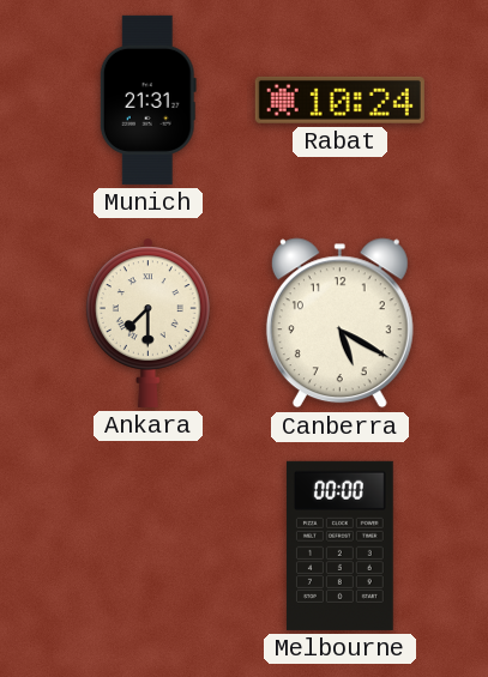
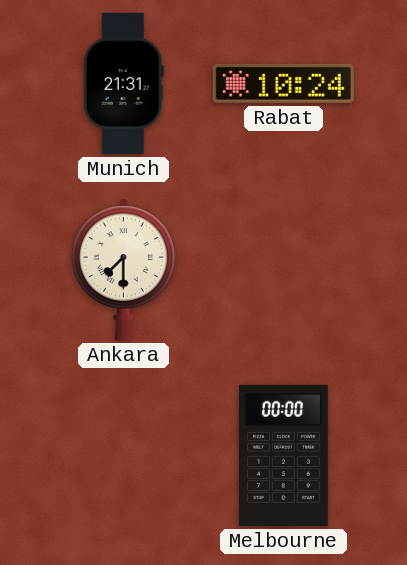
Canberra: 5:20 -> none
